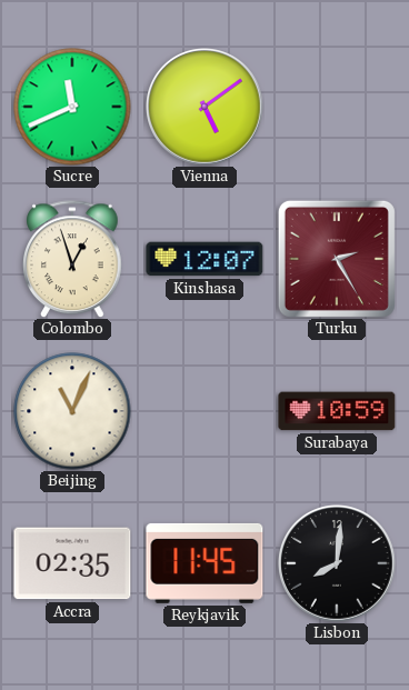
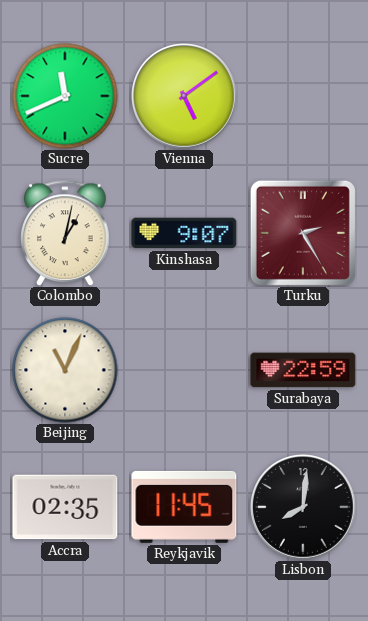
Colombo: 12:57 -> 1:02
Kinshasa: 12:07 -> 9:07
Surabaya: 10:59 -> 22:59
